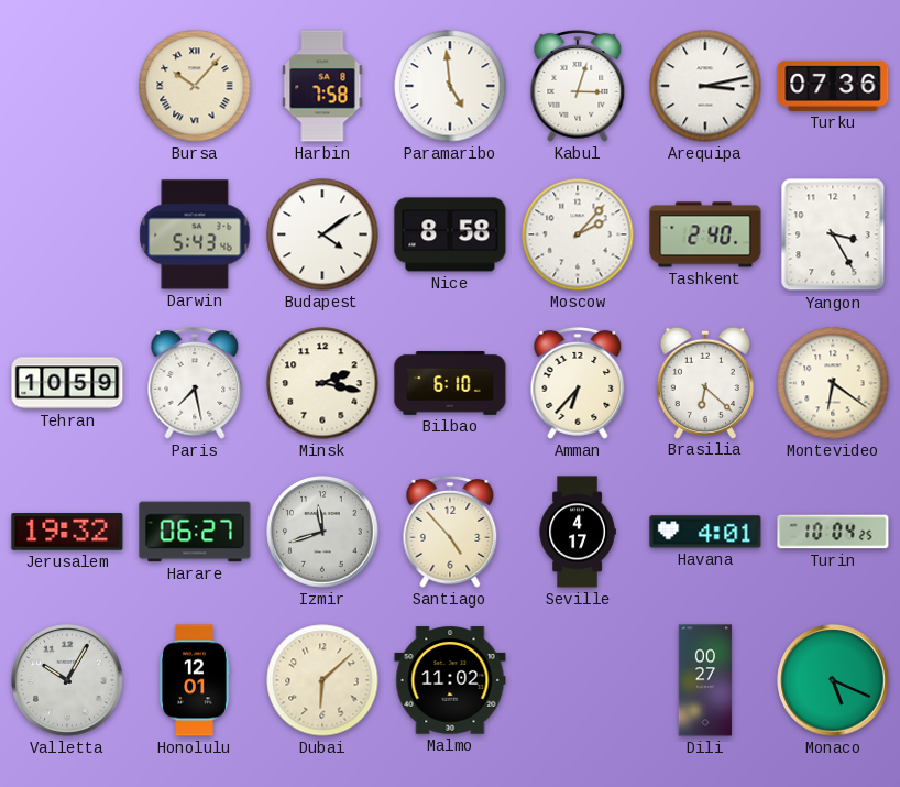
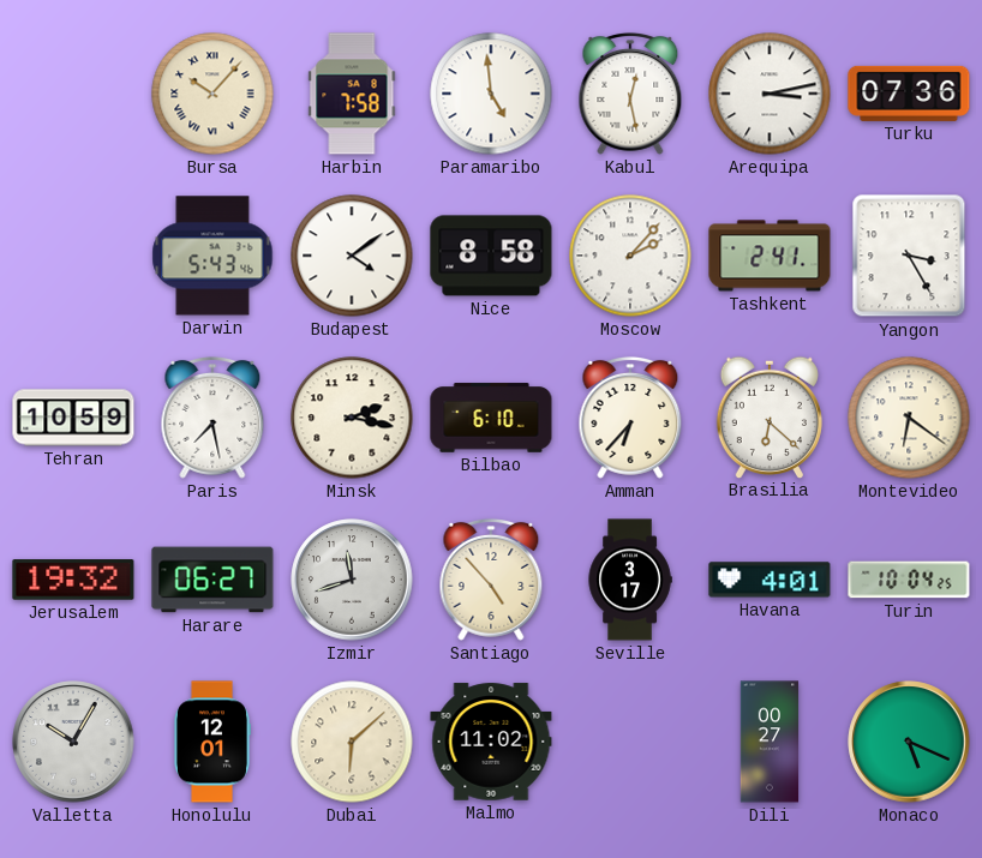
Kabul: 3:03 -> 12:28
Tashkent: 2:40 -> 2:41
Seville: 4:17 -> 3:17
